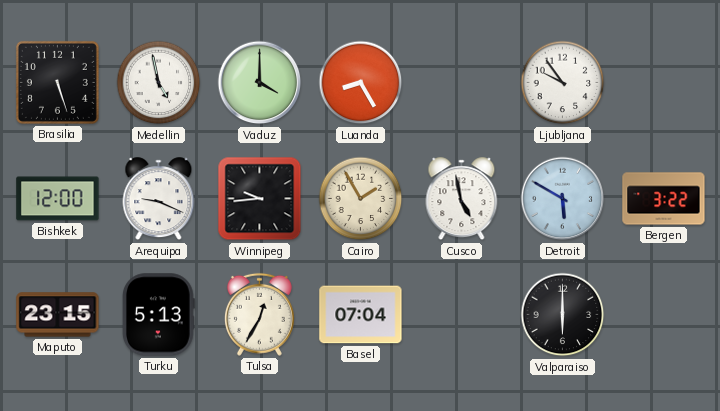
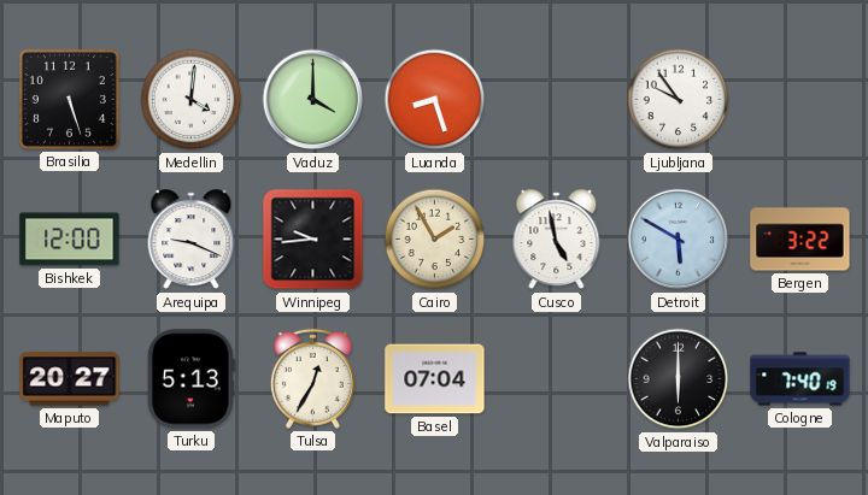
Medellin: 4:58 -> 4:01
Luanda: 8:25 -> 8:27
Maputo: 23:15 -> 20:27
Cologne: none -> 7:40
